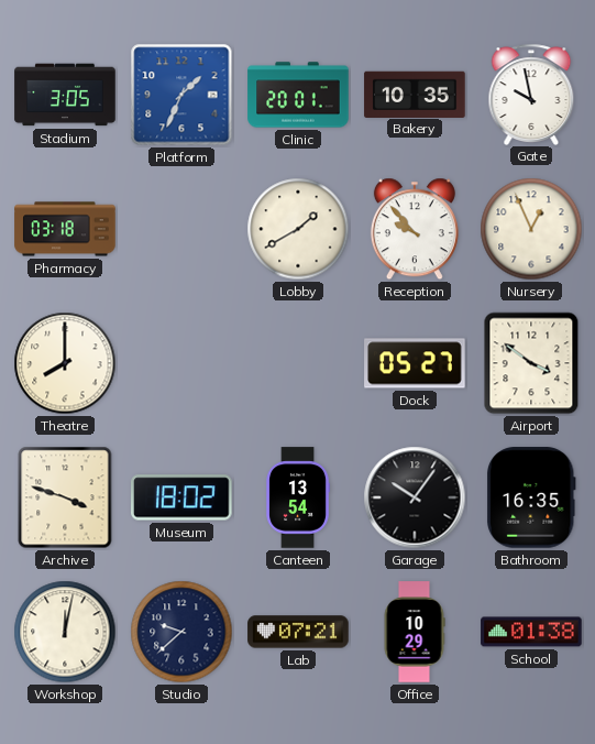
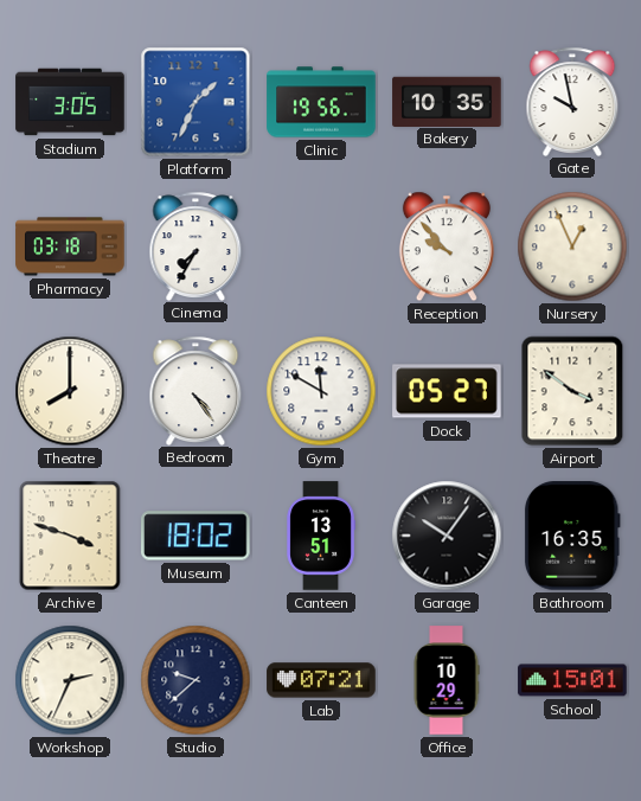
Clinic: 20:01 -> 19:56
Cinema: none -> 7:35
Lobby: 1:40 -> none
Bedroom: none -> 4:24
Gym: none -> 11:50
Canteen: 13:54 -> 13:51
Workshop: 12:02 -> 2:34
School: 01:38 -> 15:01
